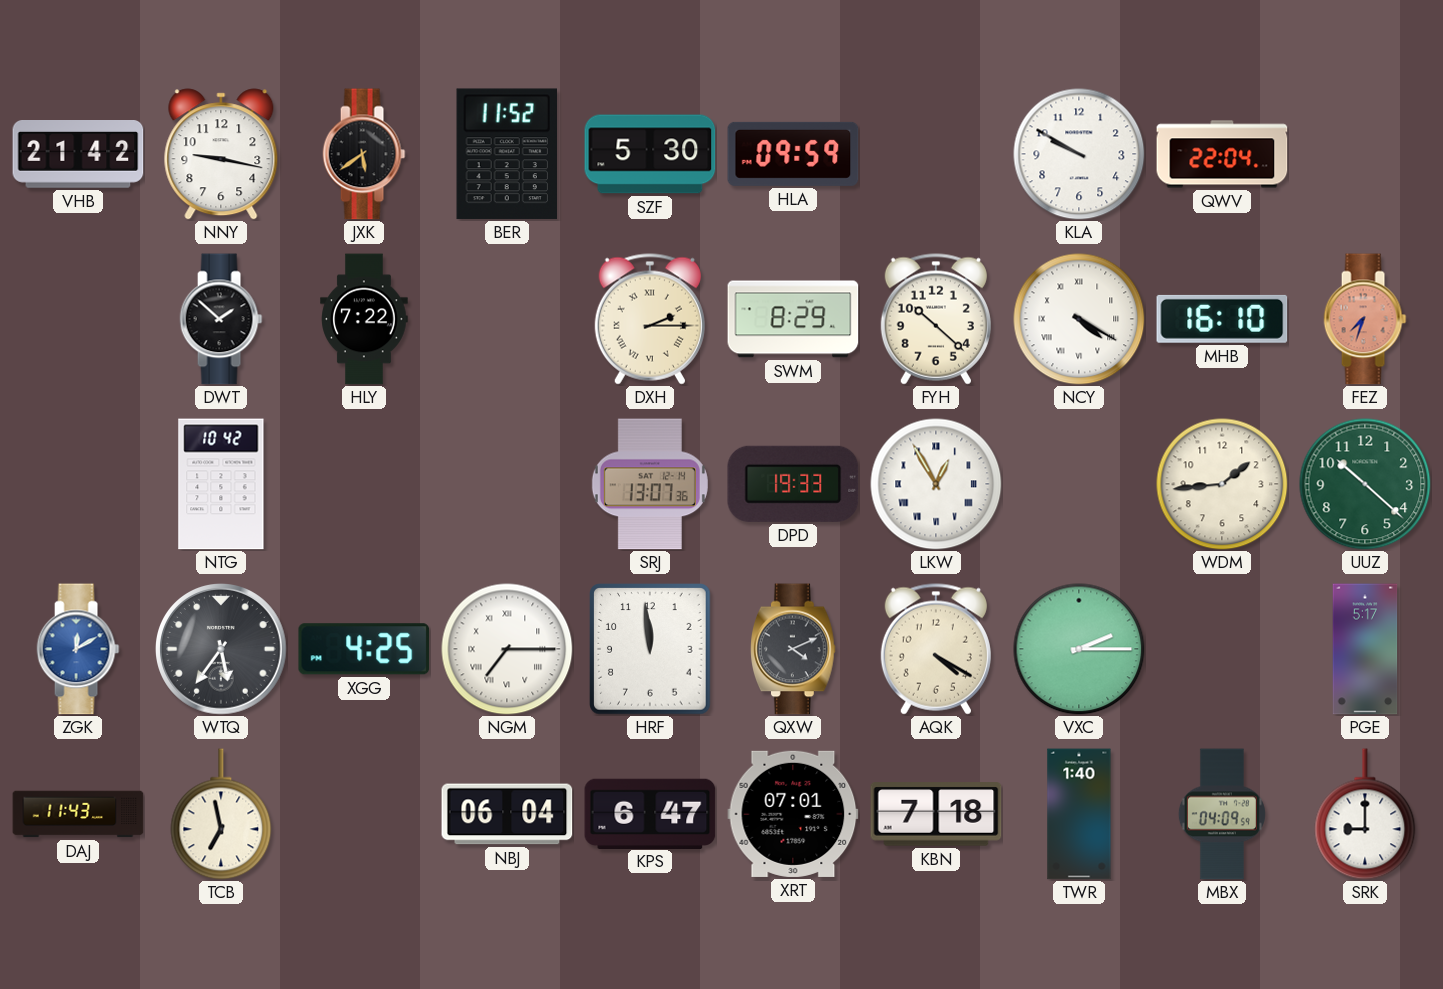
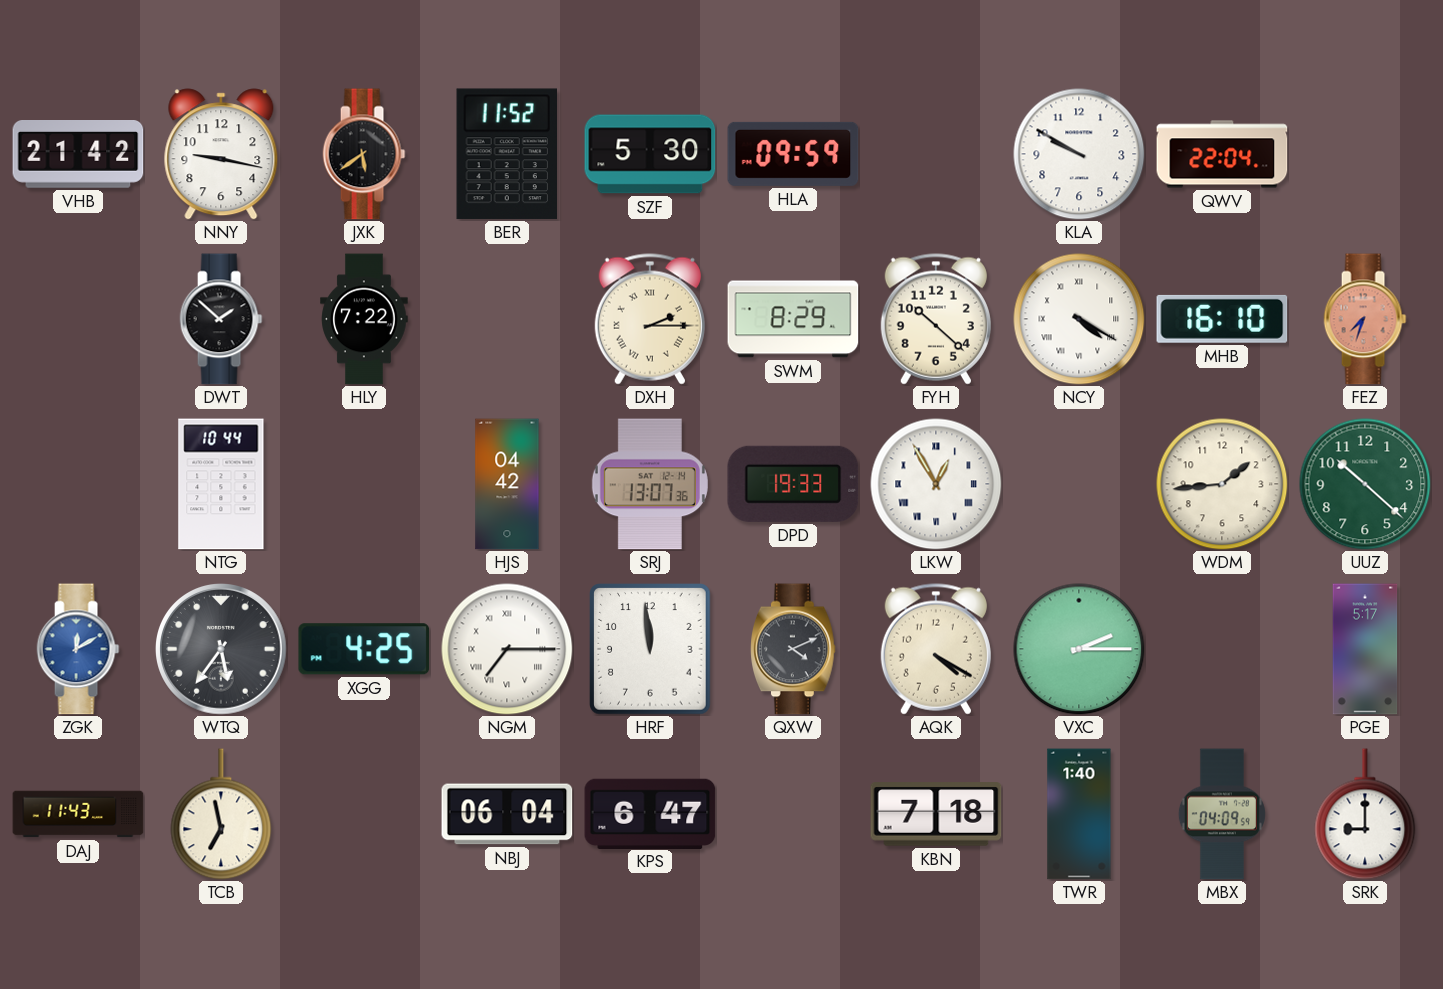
NTG: 10:42 -> 10:44
HJS: none -> 04:42
XRT: 07:01 -> none
